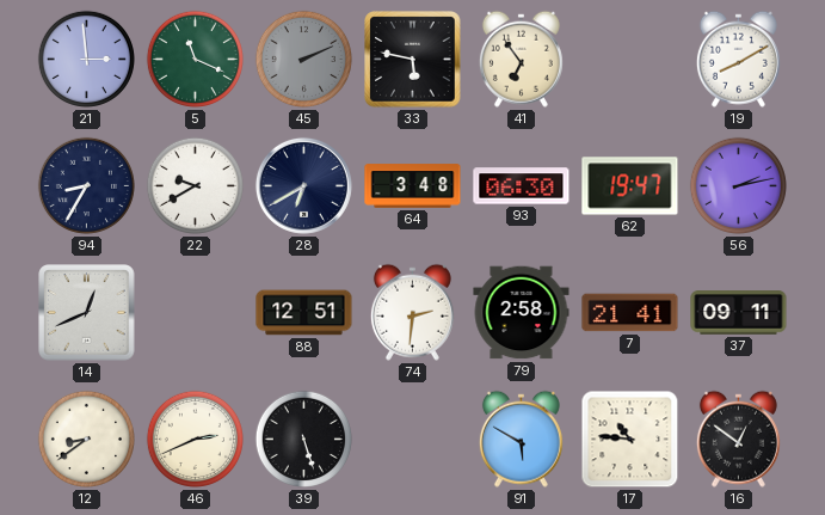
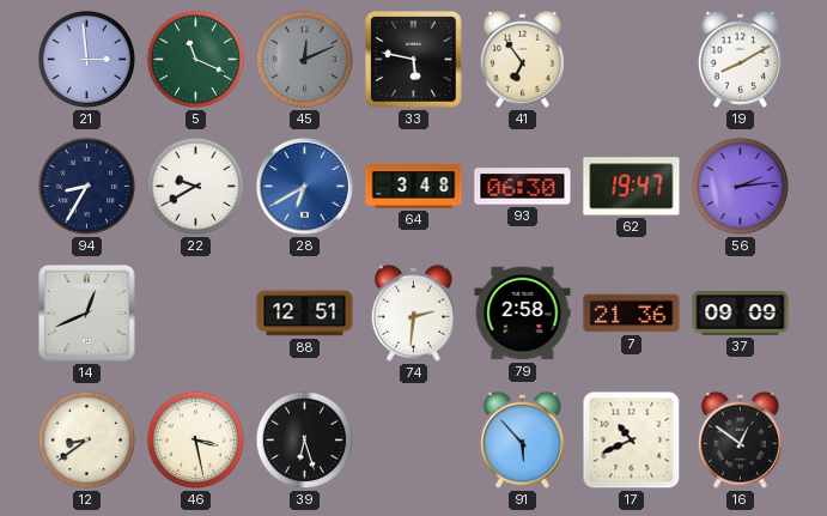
45: 2:11 -> 12:11
28 dial: navy -> blue
56: 2:13 -> 2:14
7: 21:41 -> 21:36
37: 09:11 -> 09:09
46: 2:41 -> 3:28
39: 5:27 -> 6:27
91: 5:50 -> 5:53
17: 10:46 -> 10:41
